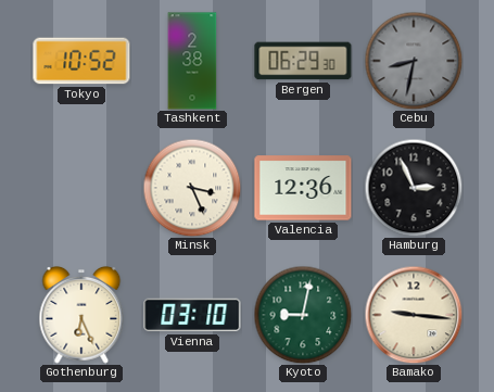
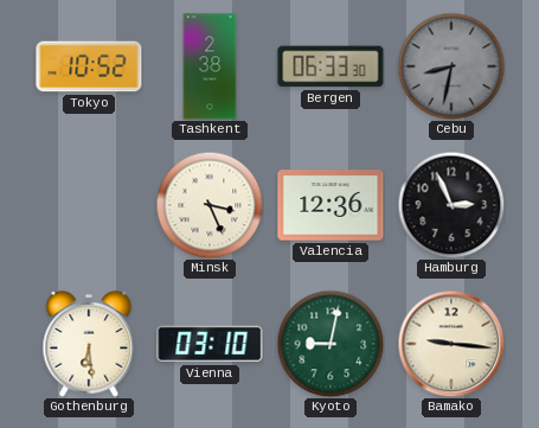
Bergen: 06:29 -> 06:33
Gothenburg: 6:26 -> 6:29
